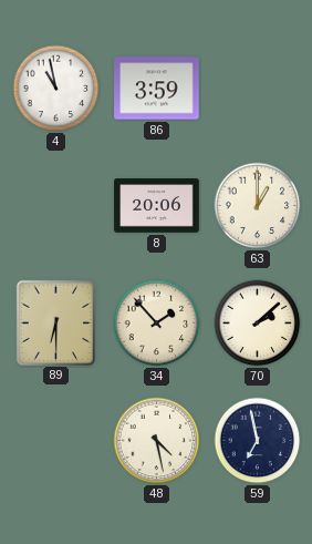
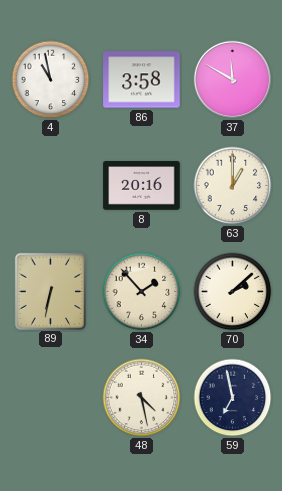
86: 3:59 -> 3:58
37: none -> 11:50
8: 20:06 -> 20:16
89: 6:30 -> 6:32
